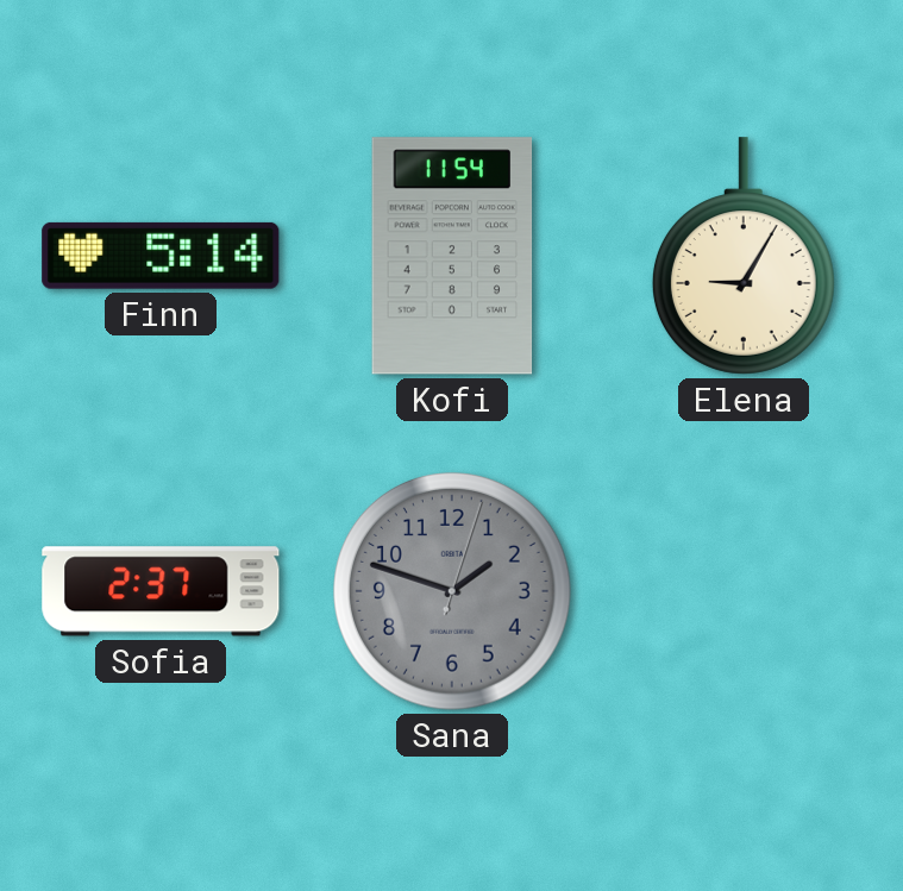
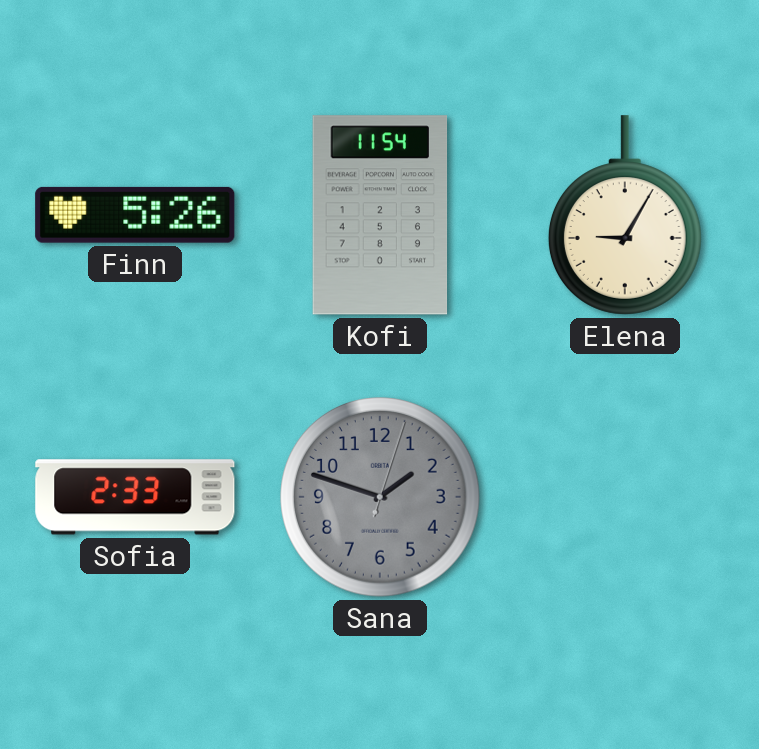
Finn: 5:14 -> 5:26
Sofia: 2:37 -> 2:33
